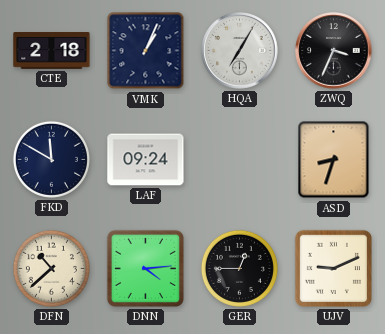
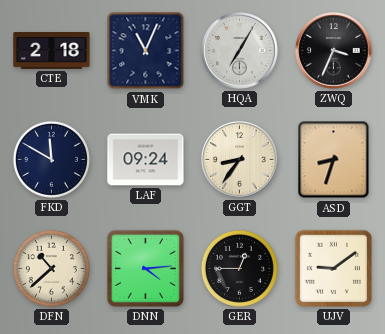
VMK: 1:04 -> 11:04
GGT: none -> 8:36
UJV: 9:11 -> 9:09
